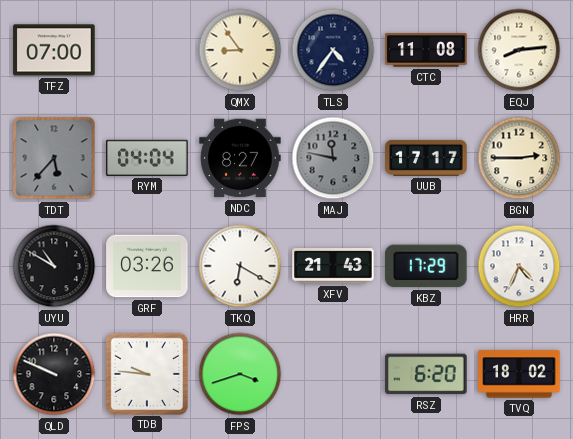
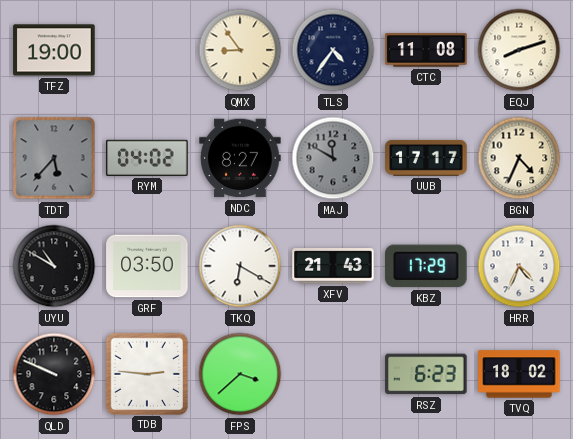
TFZ: 07:00 -> 19:00
EQJ: 8:14 -> 8:12
RYM: 04:04 -> 04:02
MAJ: 11:47 -> 11:50
BGN: 2:45 -> 4:34
GRF: 03:26 -> 03:50
TDB: 9:46 -> 2:46
FPS: 3:42 -> 3:38
RSZ: 6:20 -> 6:23
